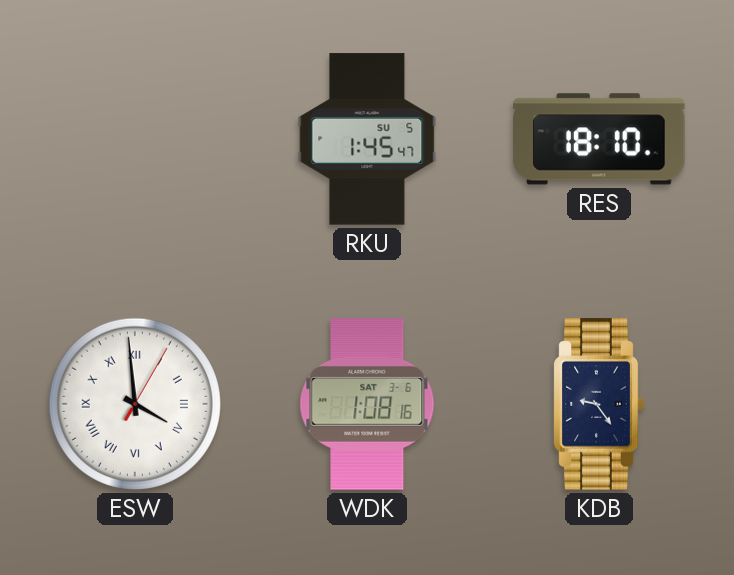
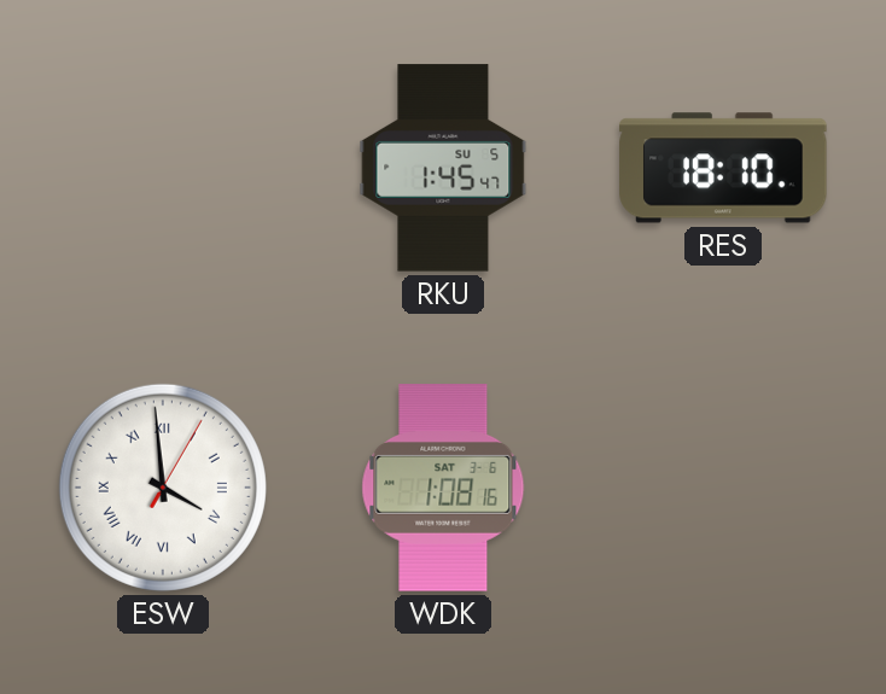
KDB: 9:24 -> none
